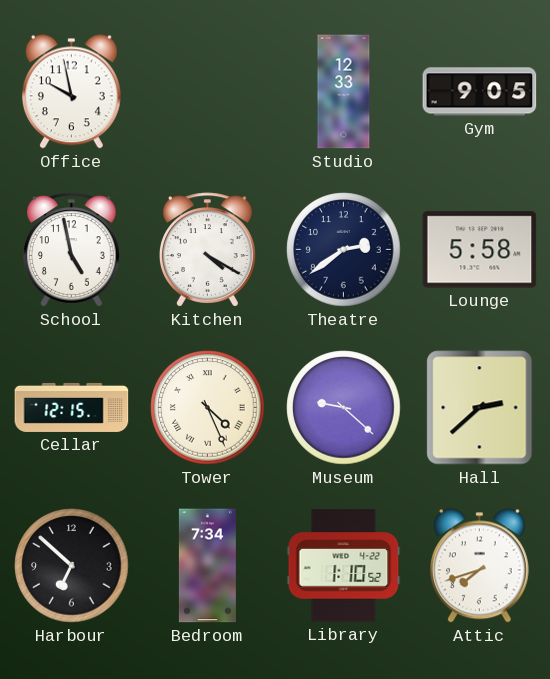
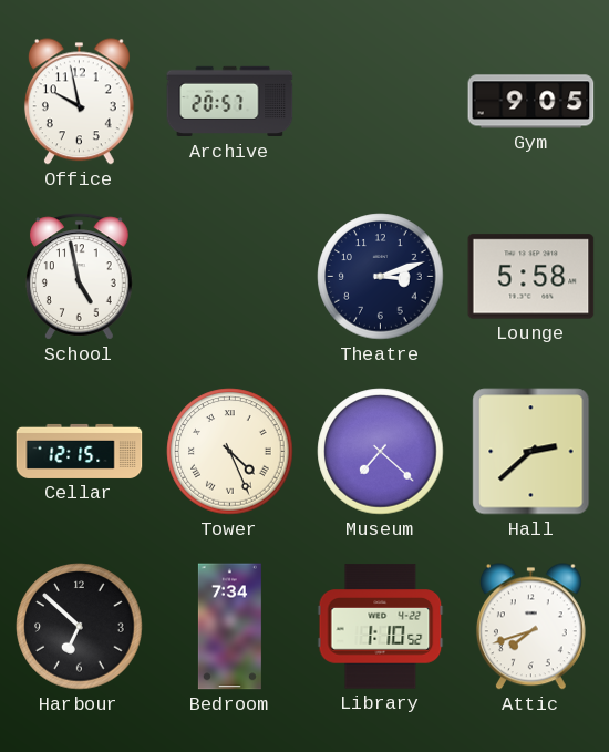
Archive: none -> 20:57
Studio: 12:33 -> none
Kitchen: 4:20 -> none
Theatre: 2:39 -> 3:12
Museum: 9:22 -> 7:22
